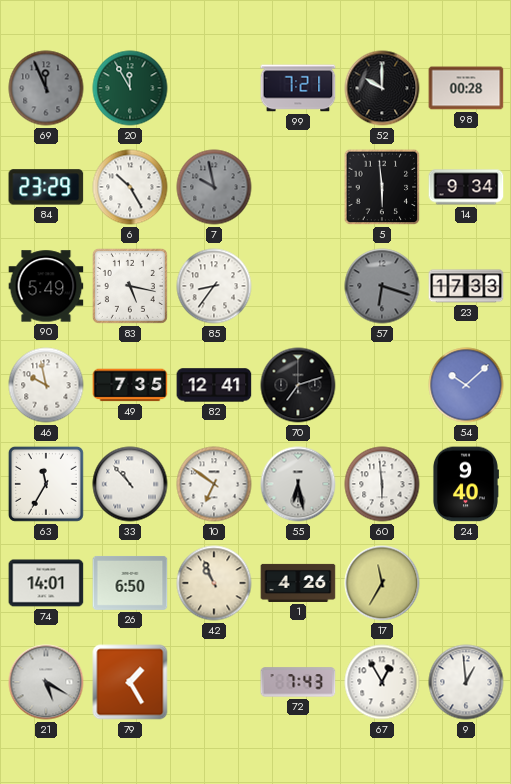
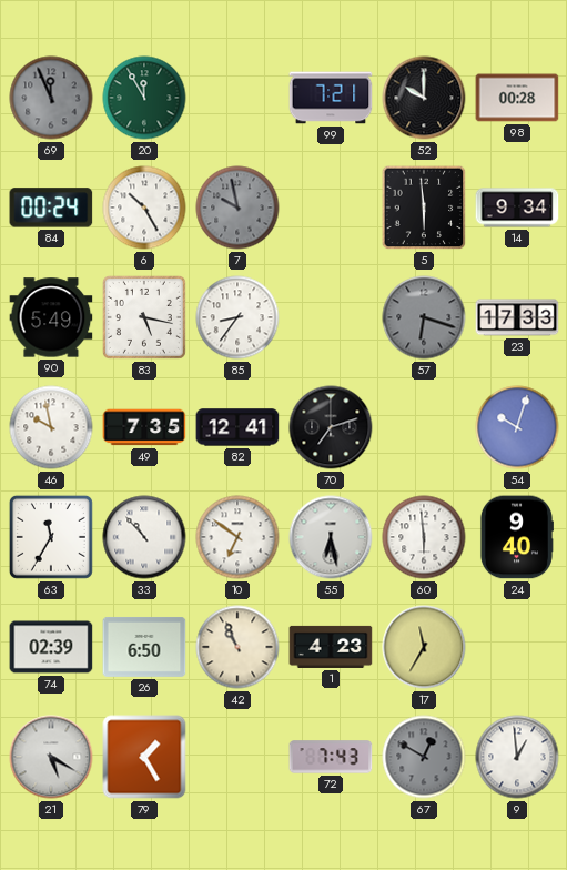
84: 23:29 -> 00:24
54: 10:08 -> 10:03
74: 14:01 -> 02:39
1: 4:26 -> 4:23
67: 12:55 -> 12:50
67 dial: white -> grey
